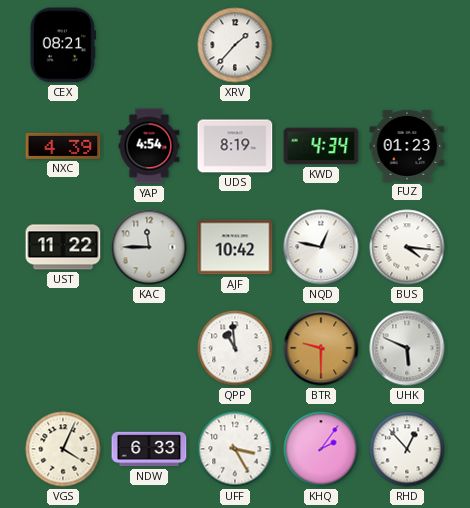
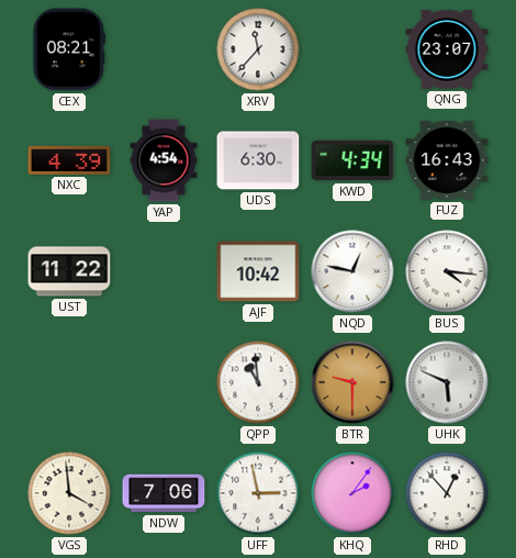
XRV: 1:37 -> 11:37
QNG: none -> 23:07
UDS: 8:19 -> 6:30
FUZ: 01:23 -> 16:43
KAC: 11:45 -> none
VGS: 4:04 -> 3:59
NDW: 6:33 -> 7:06
UFF: 3:25 -> 2:58
